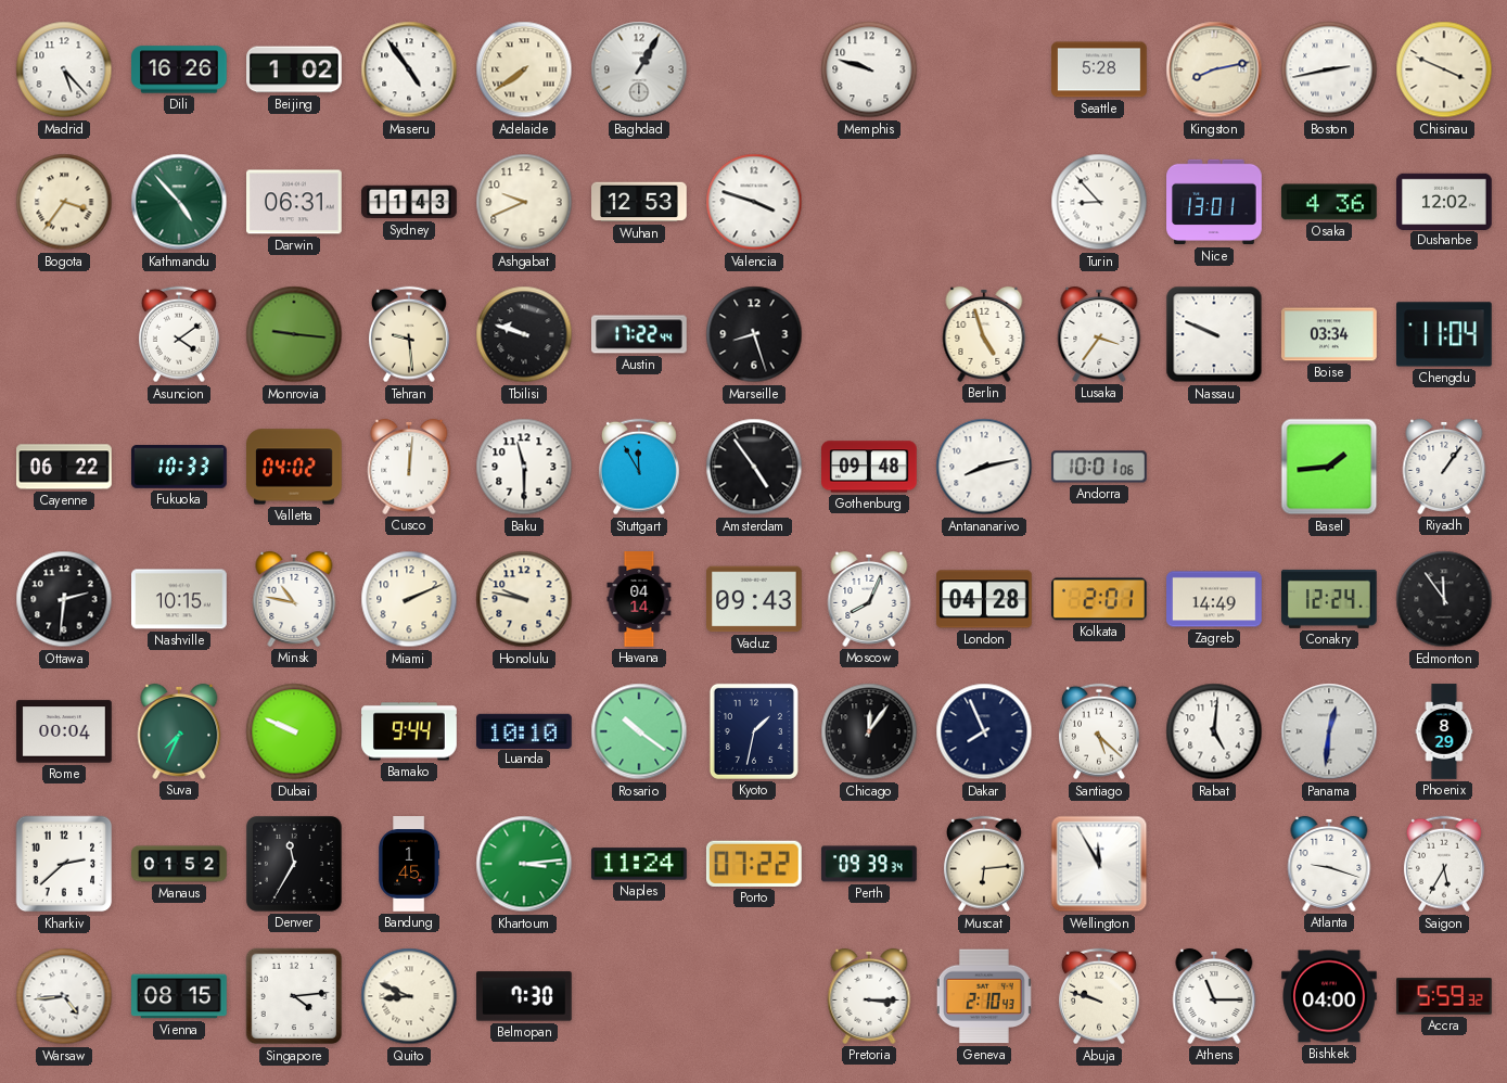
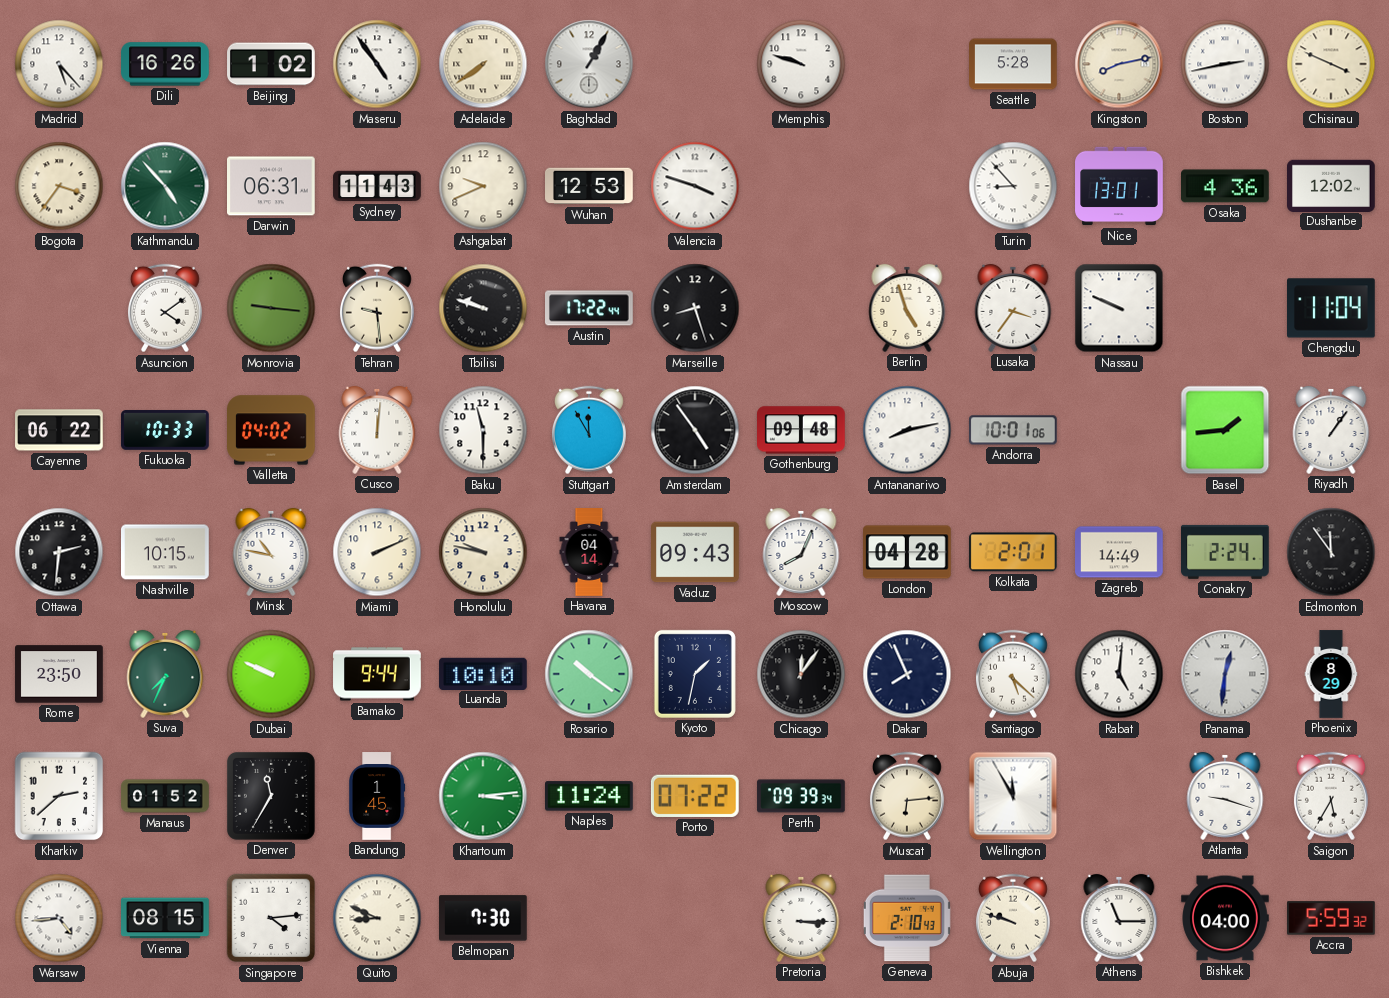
Boise: 03:34 -> none
Conakry: 12:24 -> 2:24
Rome: 00:04 -> 23:50
